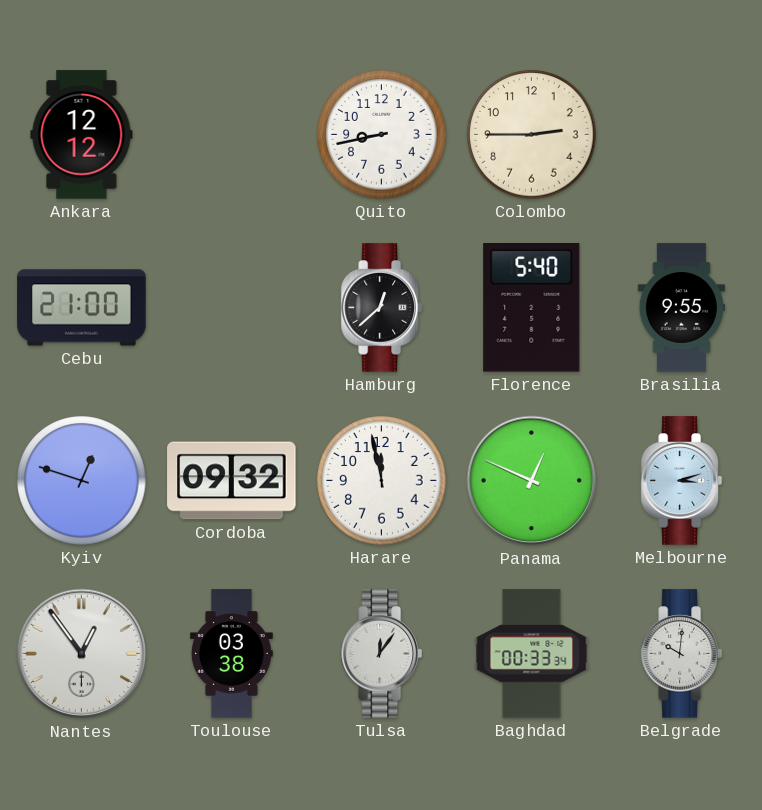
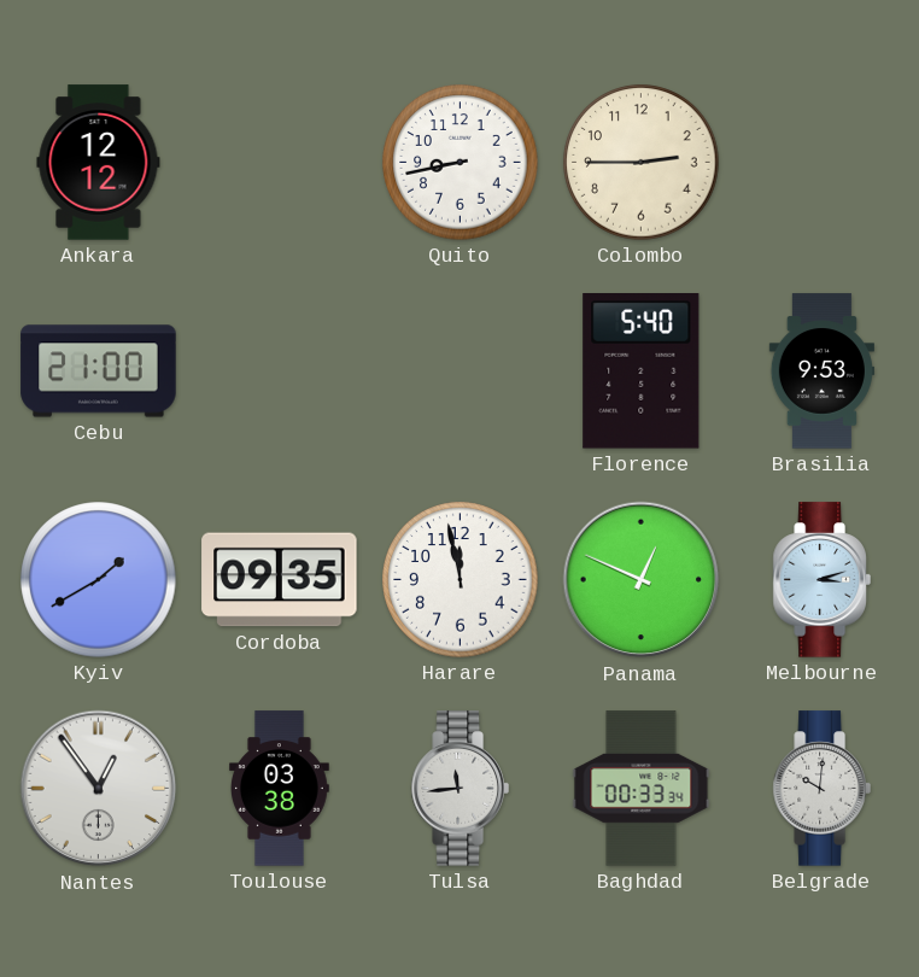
Hamburg: 12:38 -> none
Brasilia: 9:55 -> 9:53
Kyiv: 12:48 -> 1:40
Cordoba: 09:32 -> 09:35
Tulsa: 12:06 -> 11:44
